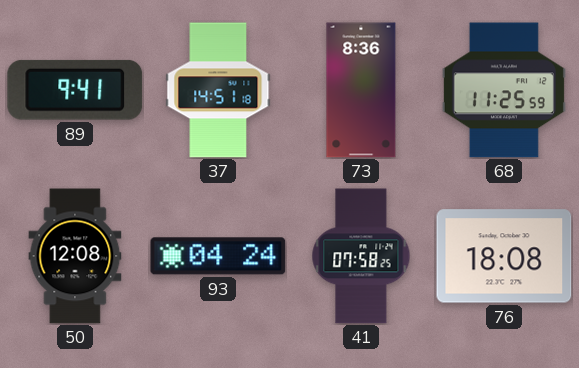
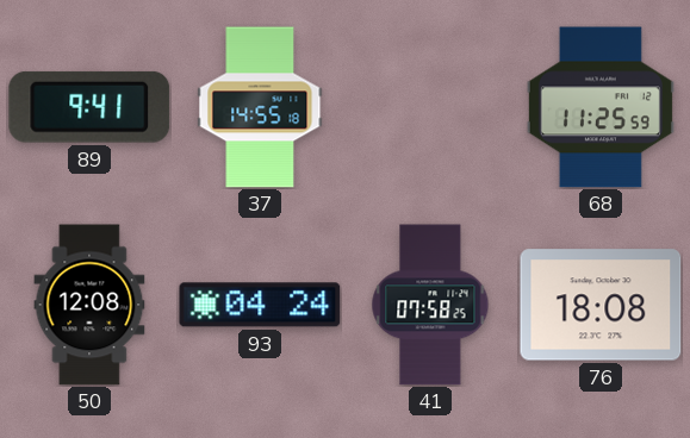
37: 14:51 -> 14:55
73: 8:36 -> none
